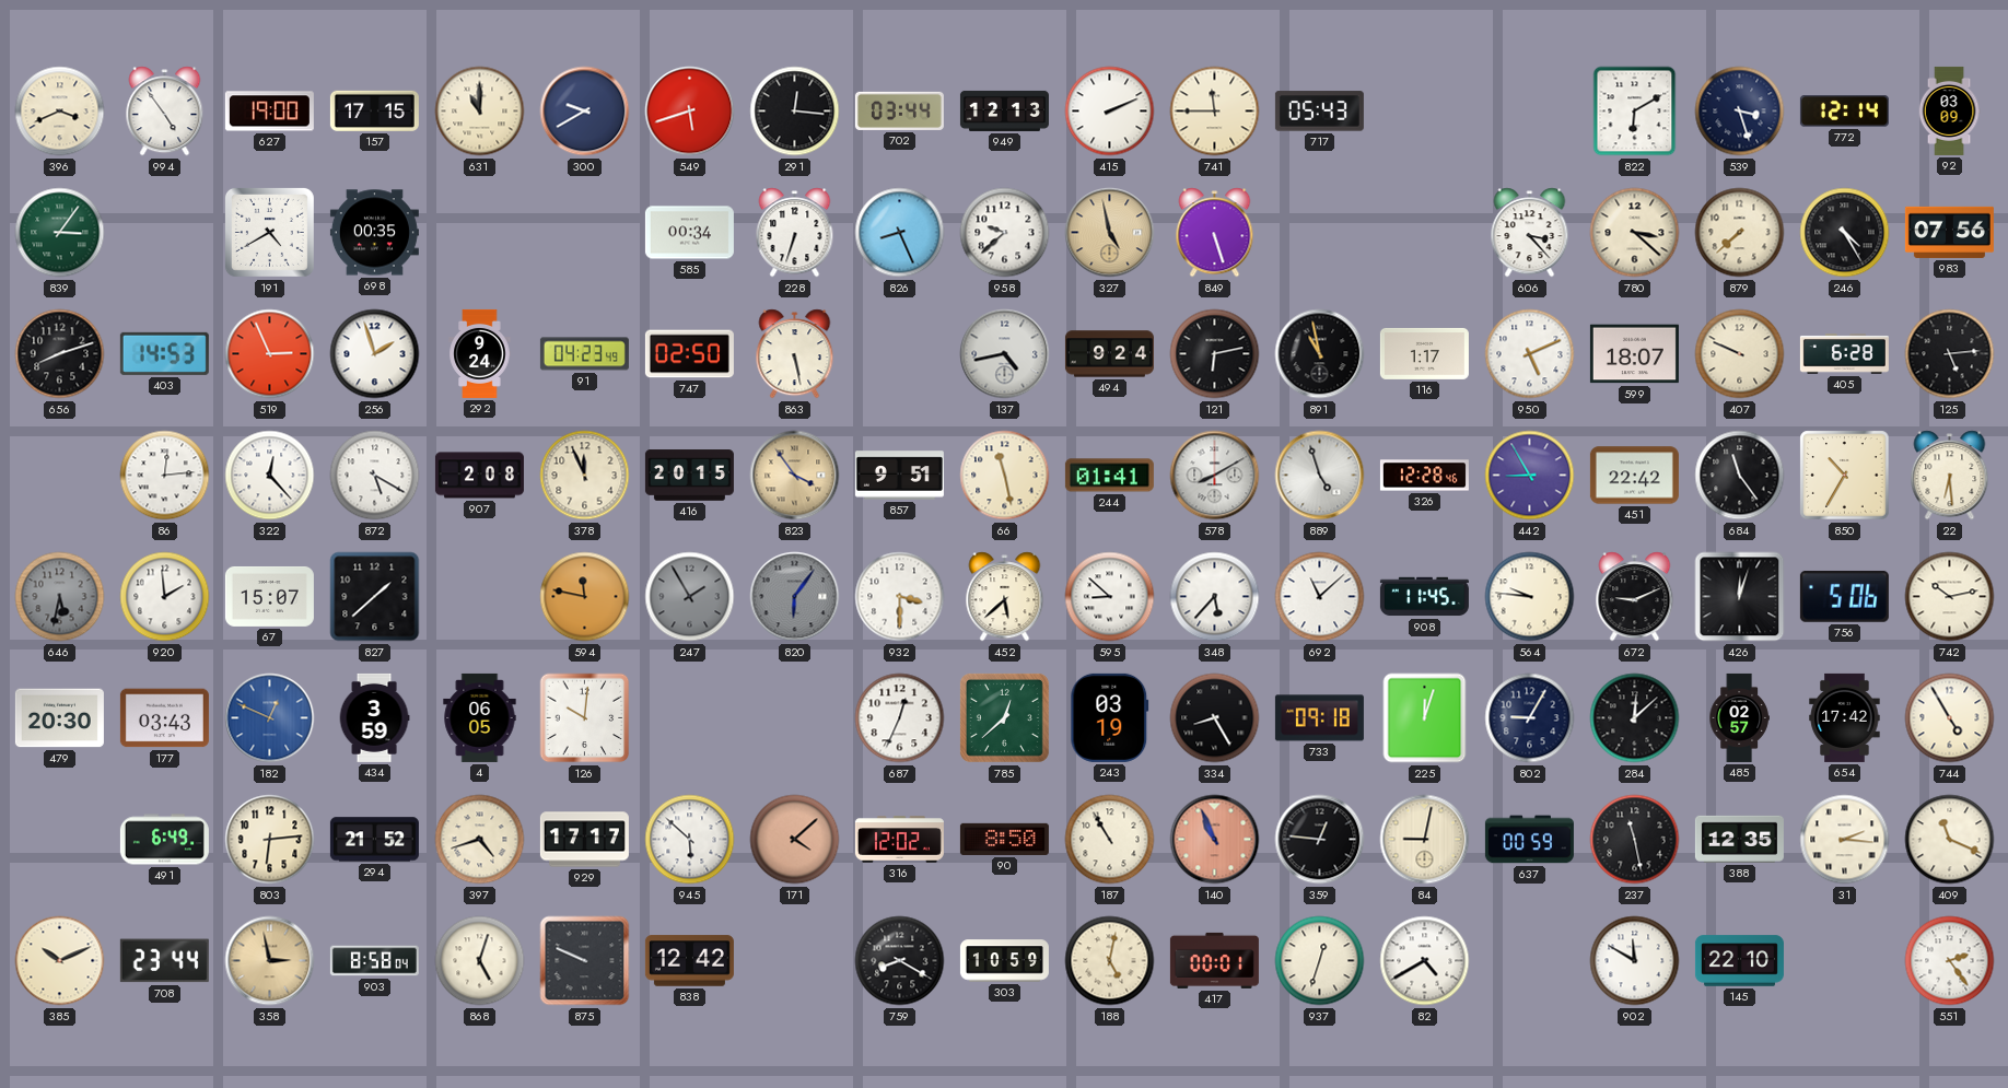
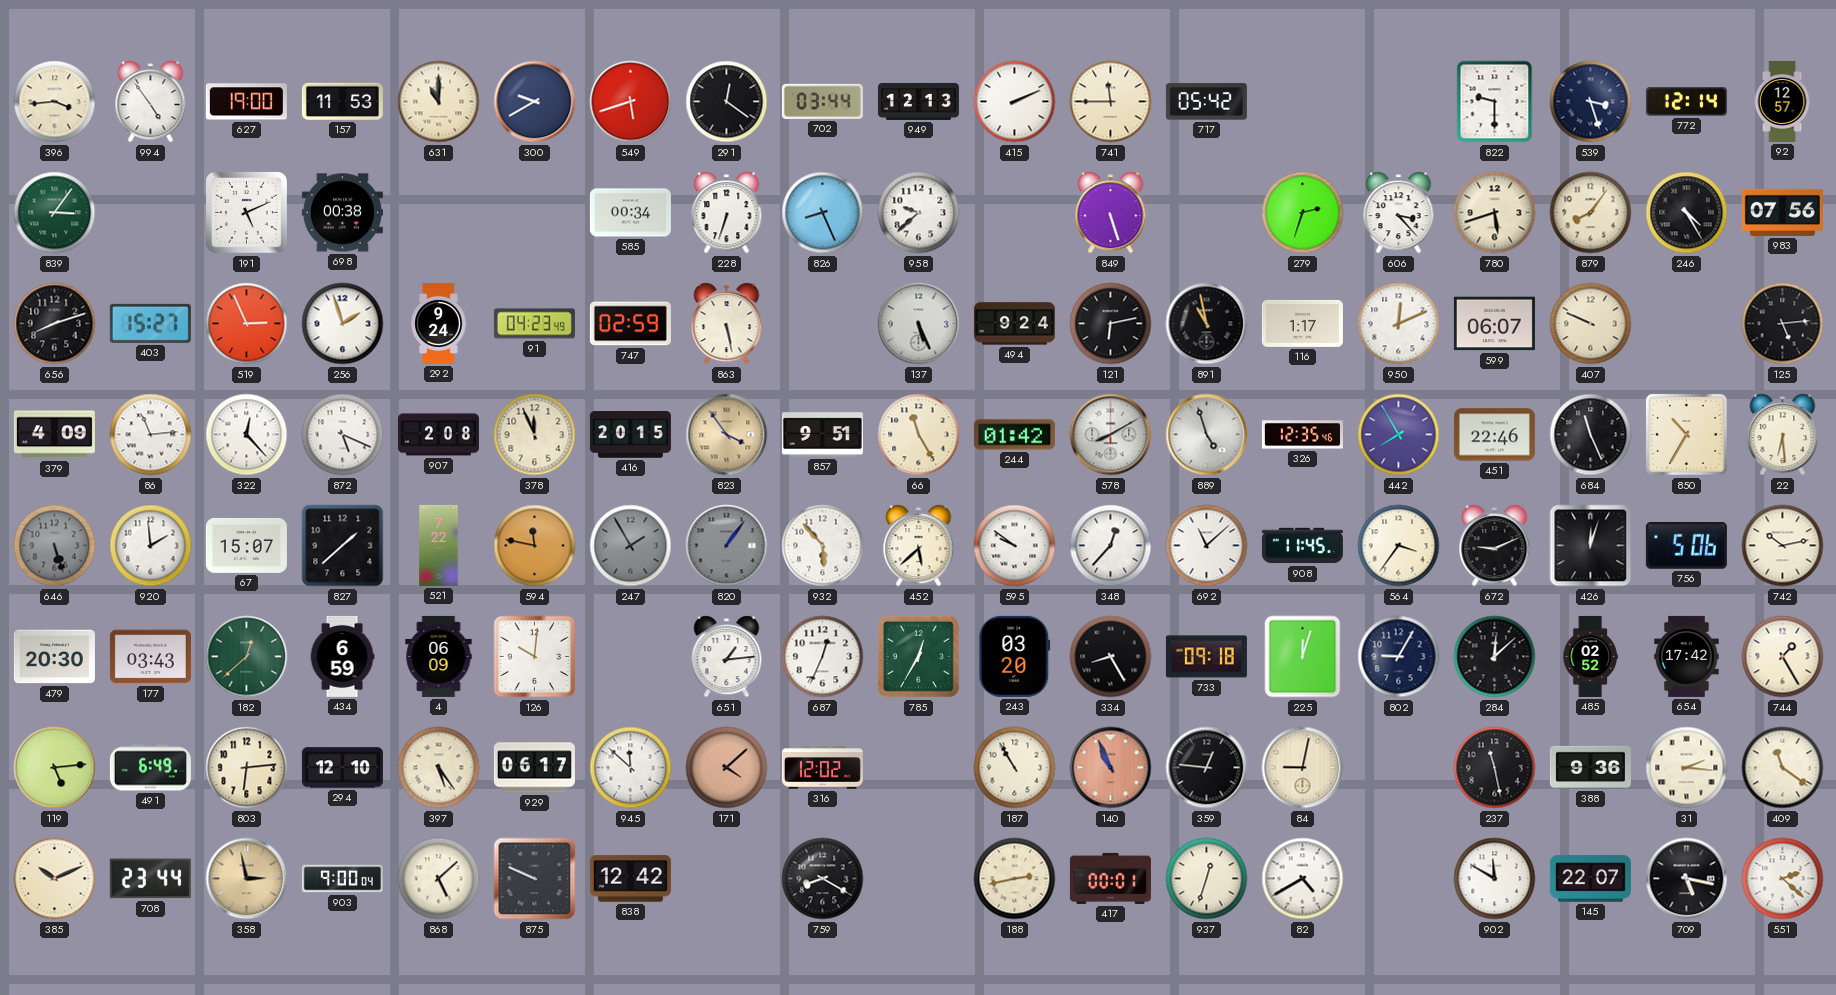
396: 3:41 -> 3:44
157: 17:15 -> 11:53
291: 12:16 -> 12:21
717: 05:43 -> 05:42
822: 6:10 -> 9:30
92: 03:09 -> 12:57
191: 4:40 -> 5:11
698: 00:35 -> 00:38
327: 4:58 -> none
279: none -> 2:33
780: 3:22 -> 5:42
879: 7:38 -> 8:06
403: 14:53 -> 15:27
747: 02:50 -> 02:59
137: 4:43 -> 5:26
950: 5:11 -> 12:11
599: 18:07 -> 06:07
405: 6:28 -> none
379: none -> 4:09
86: 12:14 -> 11:14
872: 5:20 -> 5:19
66: 11:28 -> 11:25
244: 01:41 -> 01:42
326: 12:28 -> 12:35
442: 8:55 -> 7:55
451: 22:42 -> 22:46
684: 11:24 -> 11:26
646: 5:32 -> 5:27
521: none -> 7:22
820: 6:06 -> 1:06
932: 3:30 -> 5:53
595: 8:52 -> 9:51
348: 5:37 -> 12:37
564: 9:46 -> 3:36
182: 12:49 -> 12:38
182 dial: blue -> green
434: 3:59 -> 6:59
4: 06:05 -> 06:09
651: none -> 1:14
785: 12:38 -> 12:35
243: 03:19 -> 03:20
485: 02:57 -> 02:52
744: 4:55 -> 1:25
119: none -> 5:14
294: 21:52 -> 12:10
397: 4:42 -> 5:24
929: 17:17 -> 06:17
945: 5:52 -> 11:52
90: 8:50 -> none
637: 00:59 -> none
388: 12:35 -> 9:36
409: 11:19 -> 11:21
903: 8:58 -> 9:00
868: 5:03 -> 5:08
303: 10:59 -> none
188: 5:02 -> 2:43
145: 22:10 -> 22:07
709: none -> 5:17
551: 2:24 -> 2:22
